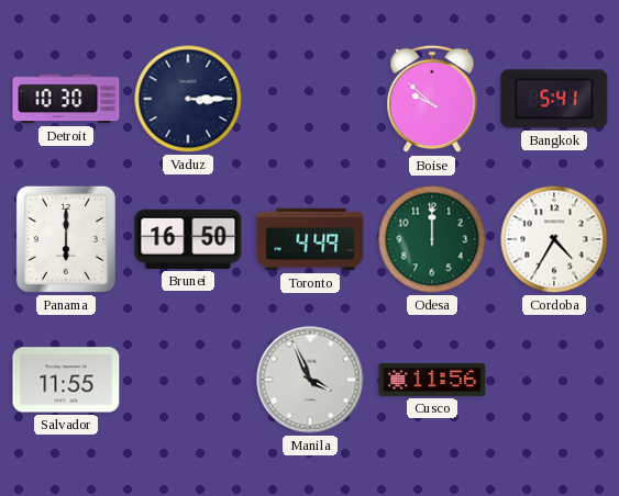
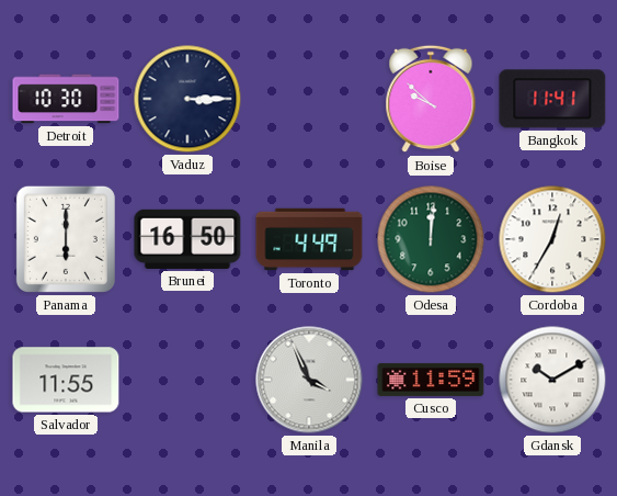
Bangkok: 5:41 -> 11:41
Odesa: 12:00 -> 12:01
Cordoba: 4:35 -> 12:35
Cusco: 11:56 -> 11:59
Gdansk: none -> 10:10
